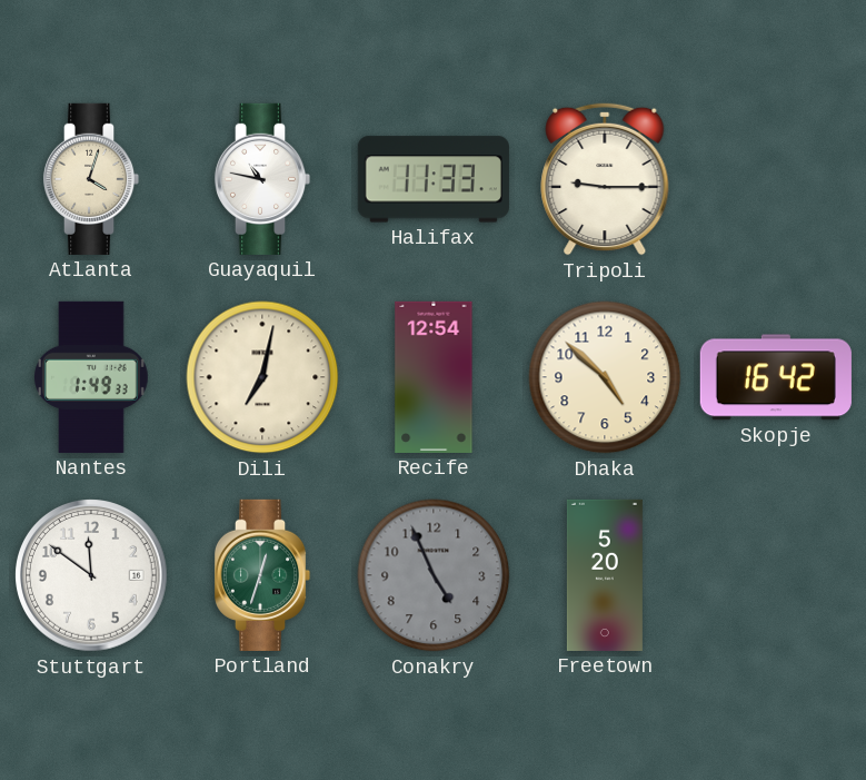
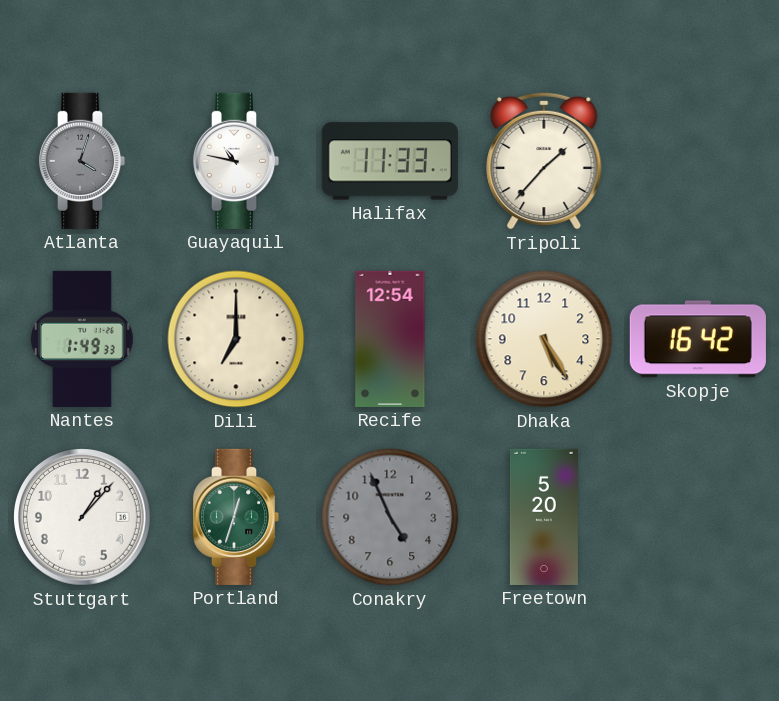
Atlanta dial: cream -> grey
Tripoli: 9:15 -> 1:37
Dili: 7:02 -> 7:00
Dhaka: 4:52 -> 5:25
Stuttgart: 11:51 -> 1:07
